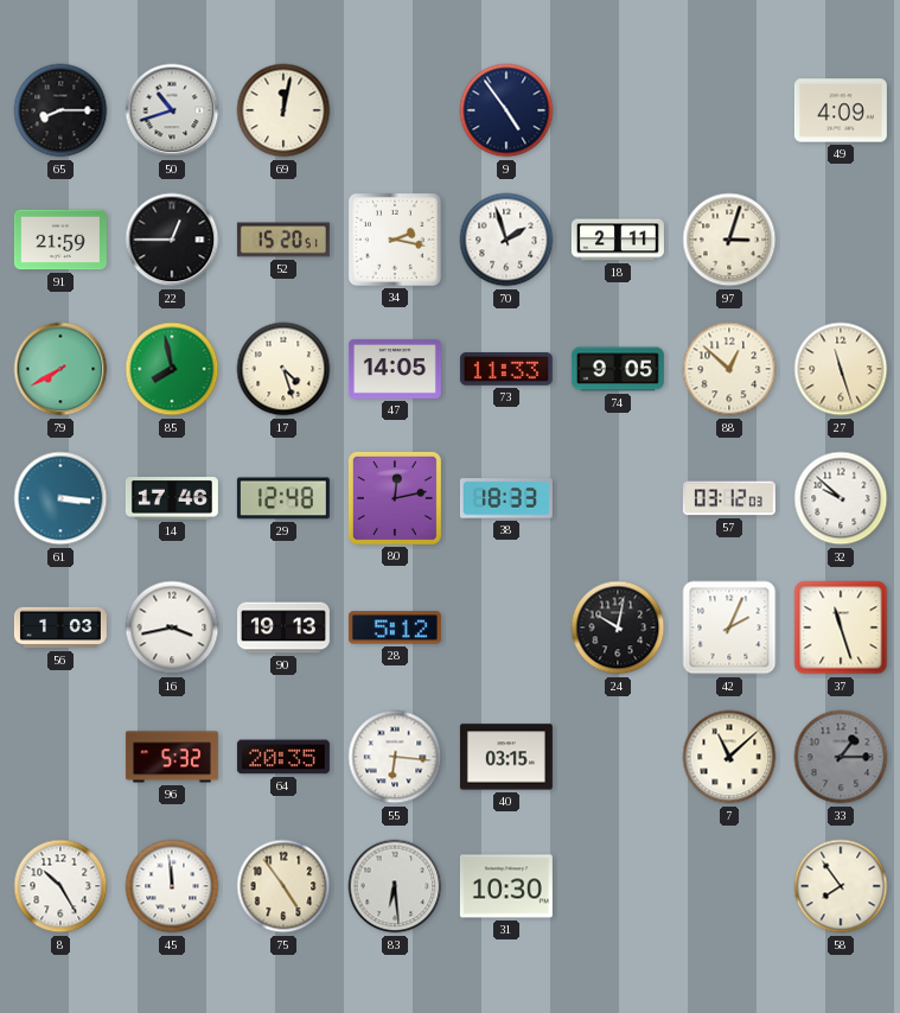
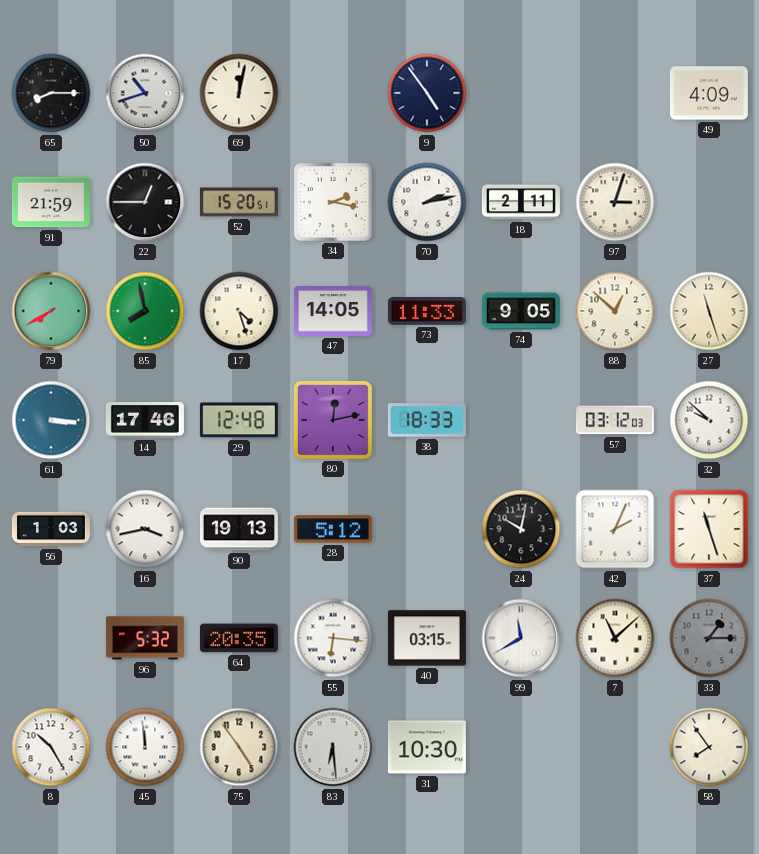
70: 1:57 -> 2:13
99: none -> 11:40
